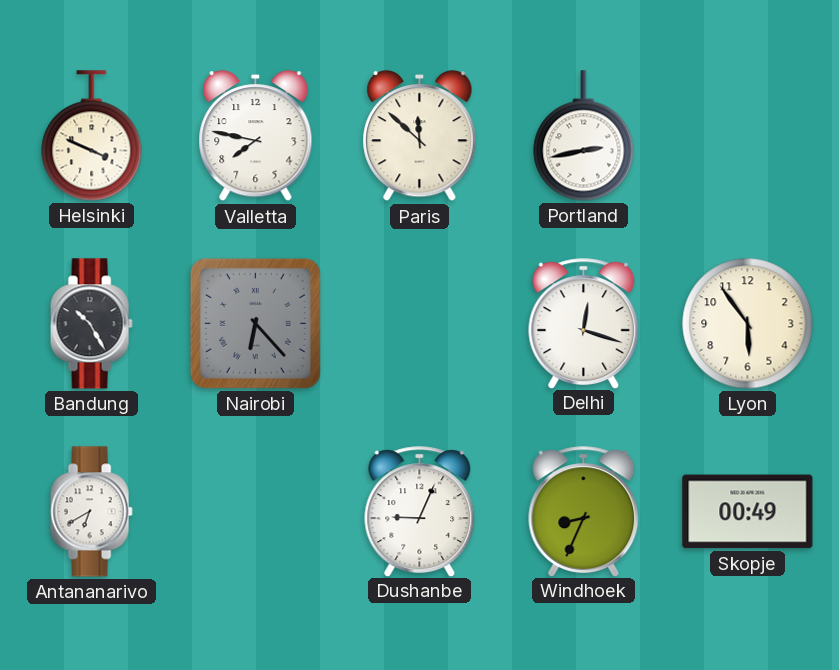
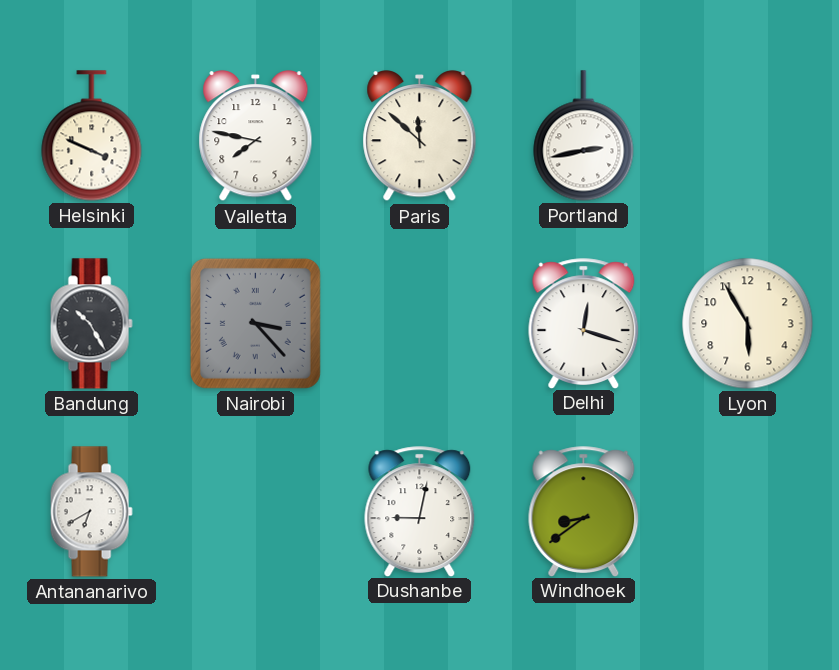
Nairobi: 6:23 -> 3:23
Lyon: 5:54 -> 5:55
Dushanbe: 9:04 -> 9:02
Windhoek: 8:34 -> 8:39
Skopje: 00:49 -> none
